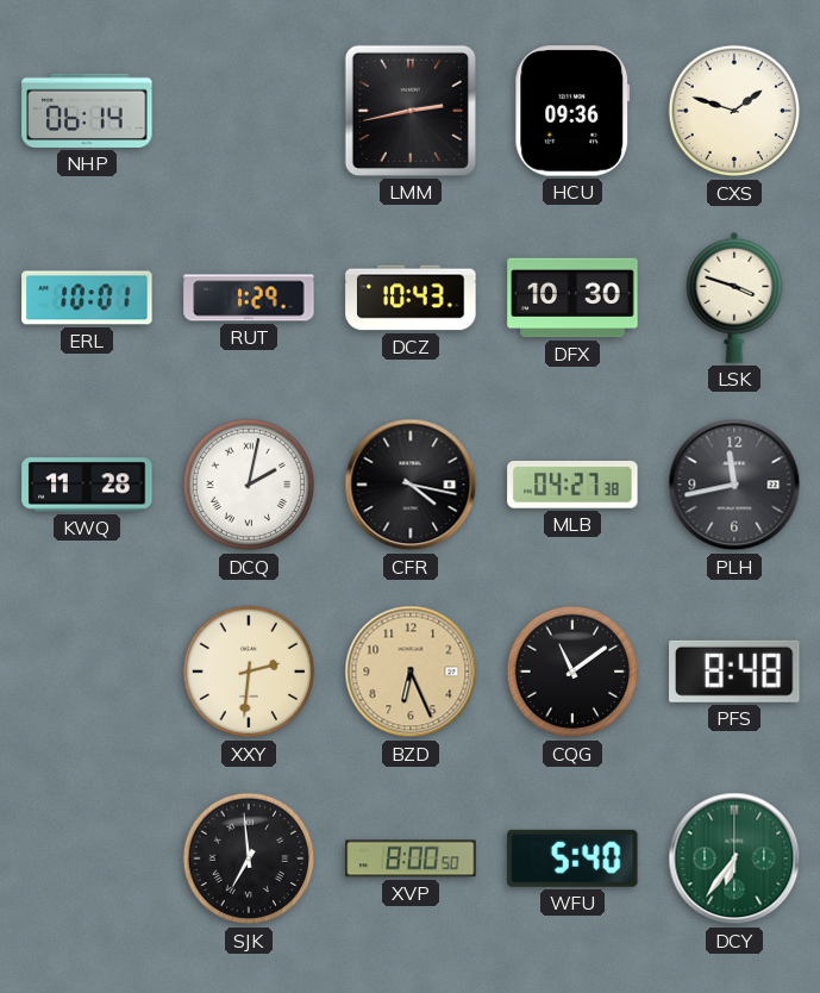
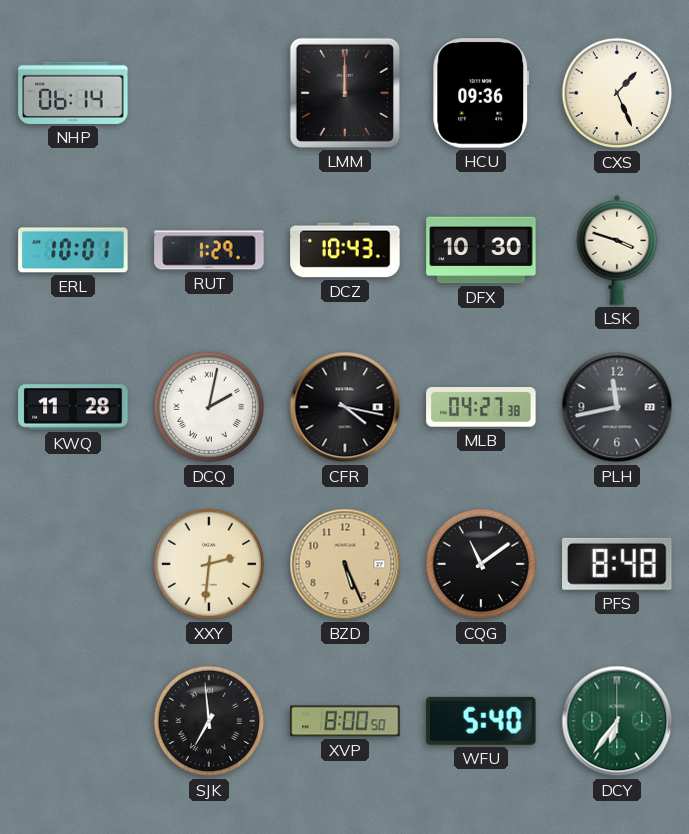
LMM: 2:43 -> 12:00
CXS: 1:48 -> 1:26
BZD: 6:26 -> 5:26
